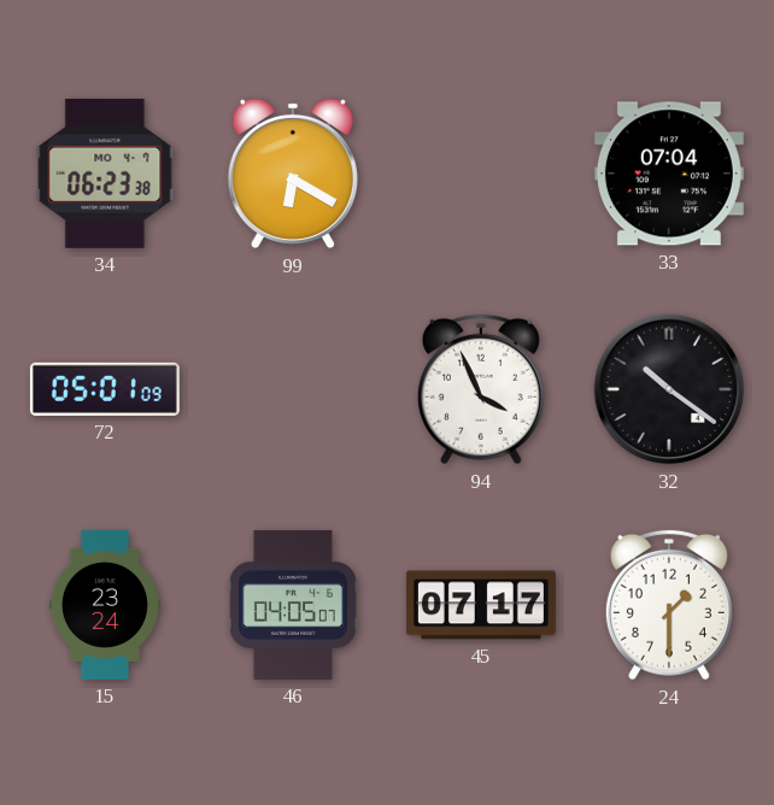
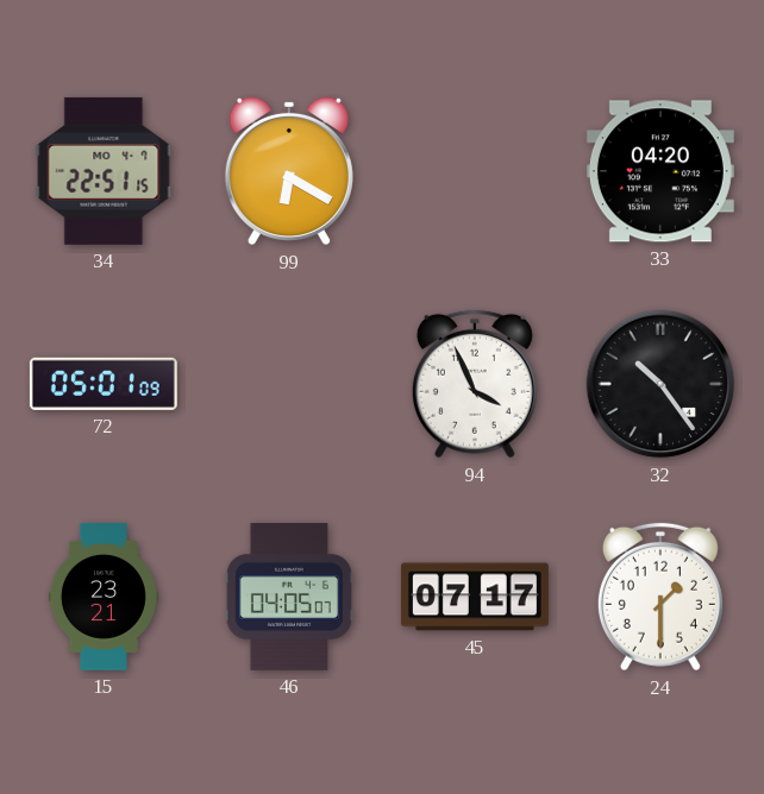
34: 06:23 -> 22:51
33: 07:04 -> 04:20
32: 10:21 -> 10:24
15: 23:24 -> 23:21
